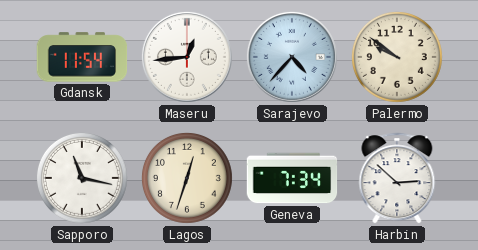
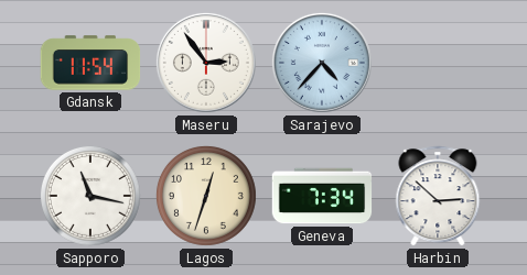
Maseru: 12:44 -> 2:54
Palermo: 9:51 -> none
